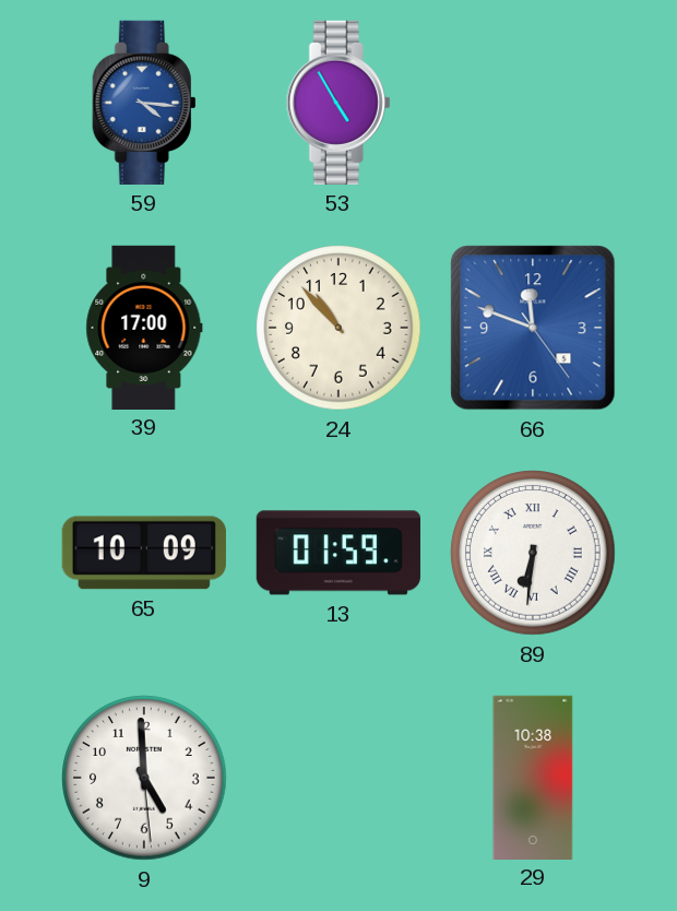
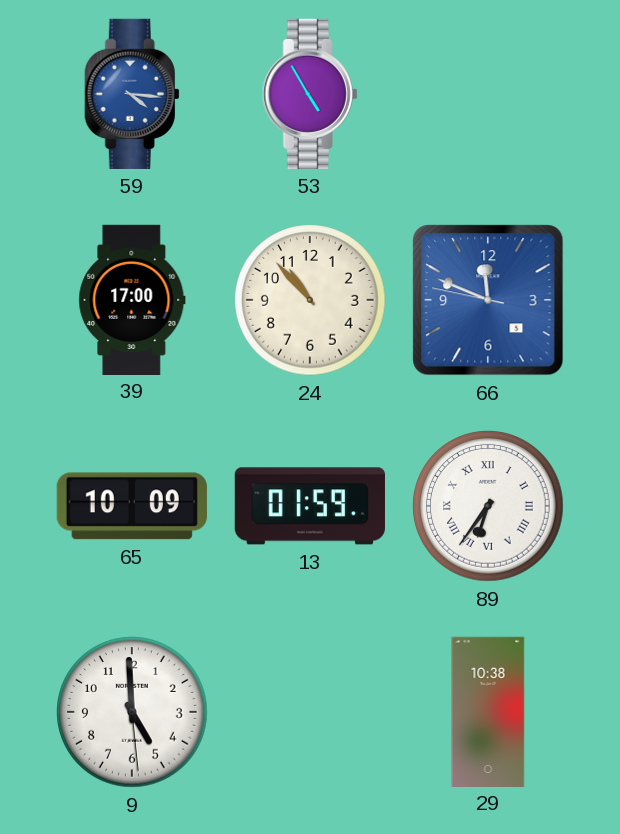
66: 11:48:24 -> 11:48:47
89: 6:31 -> 6:36
